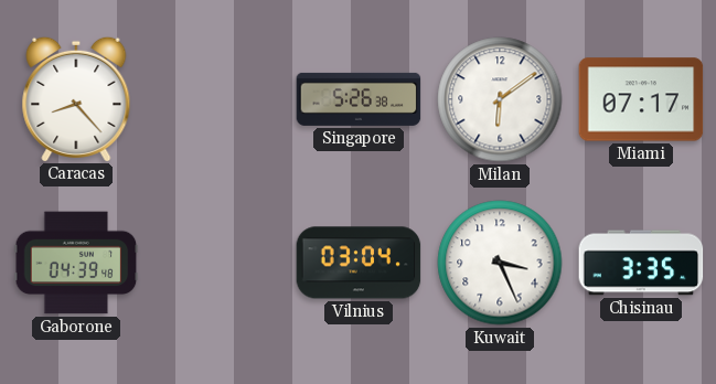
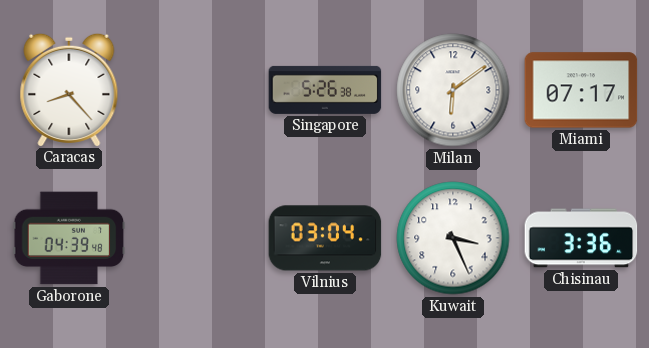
Chisinau: 3:35 -> 3:36
